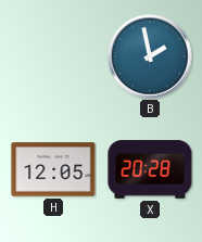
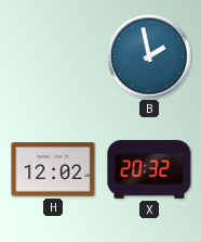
H: 12:05 -> 12:02
X: 20:28 -> 20:32
